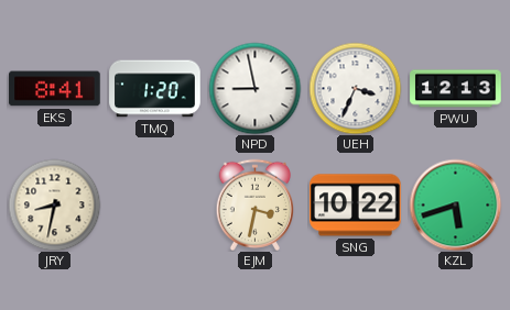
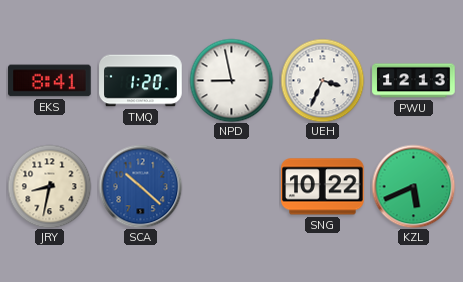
SCA: none -> 10:22
EJM: 3:32 -> none
KZL: 5:42 -> 5:41
